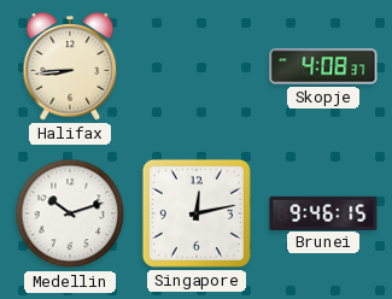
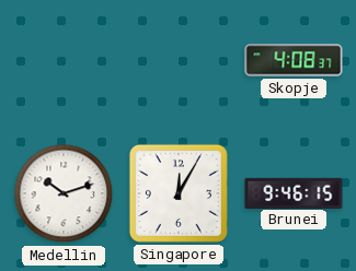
Halifax: 8:44 -> none
Singapore: 12:13 -> 12:05
